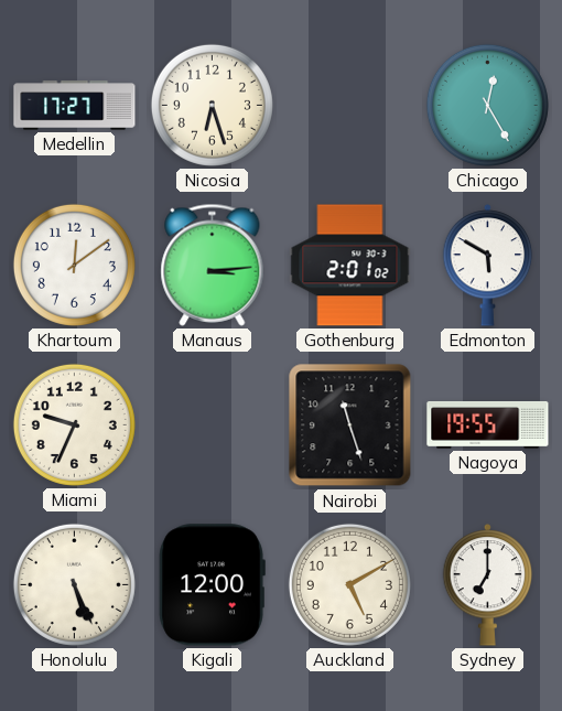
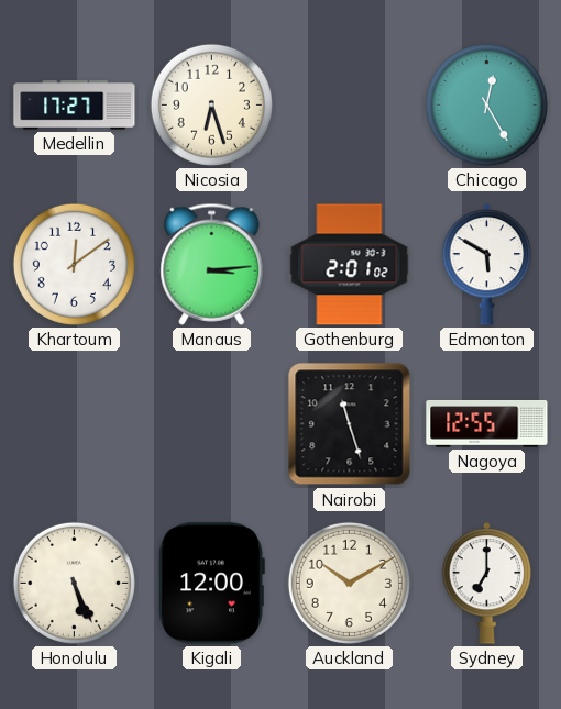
Miami: 9:34 -> none
Nagoya: 19:55 -> 12:55
Auckland: 5:10 -> 10:10
